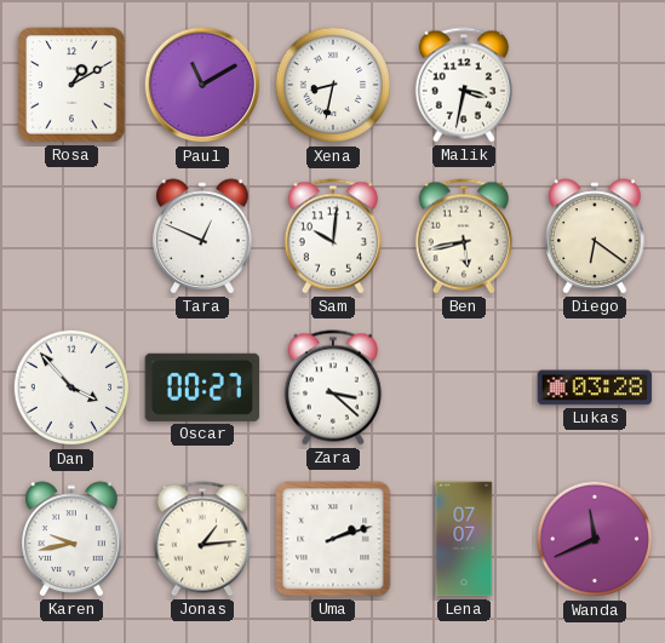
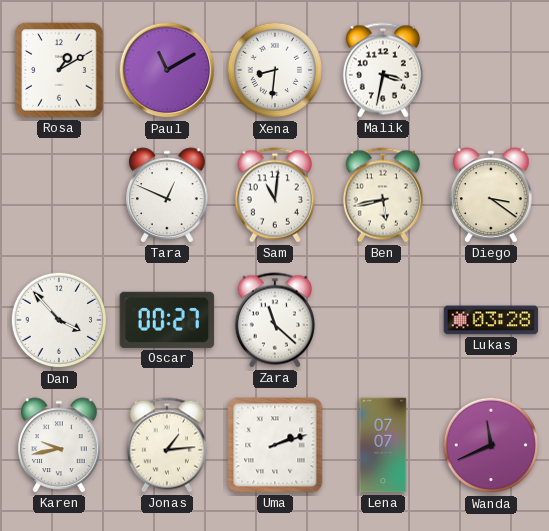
Xena: 8:32 -> 8:31
Sam: 10:01 -> 11:01
Diego: 6:21 -> 3:21
Zara: 3:22 -> 11:22
